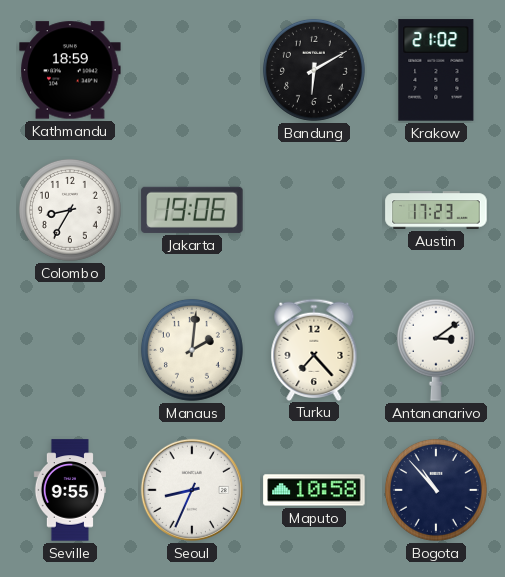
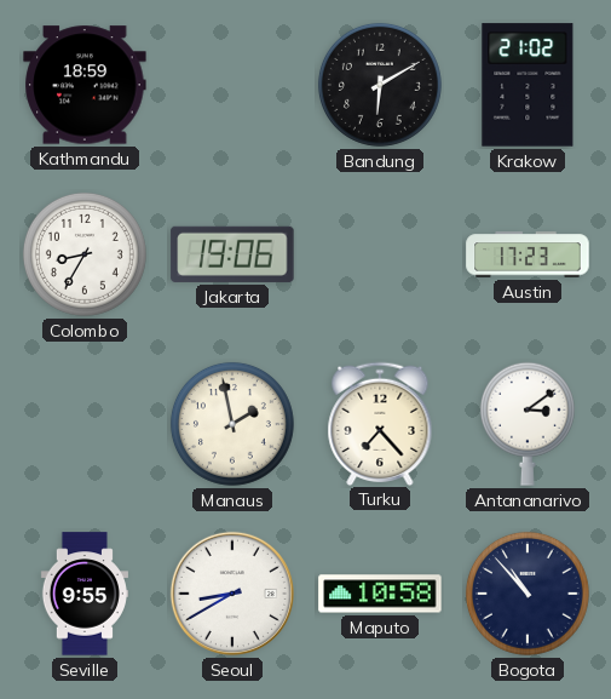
Manaus: 2:01 -> 1:58
Seoul: 8:34 -> 8:40
